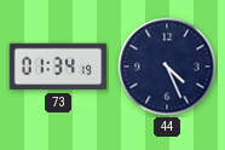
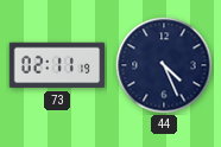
73: 01:34 -> 02:11
